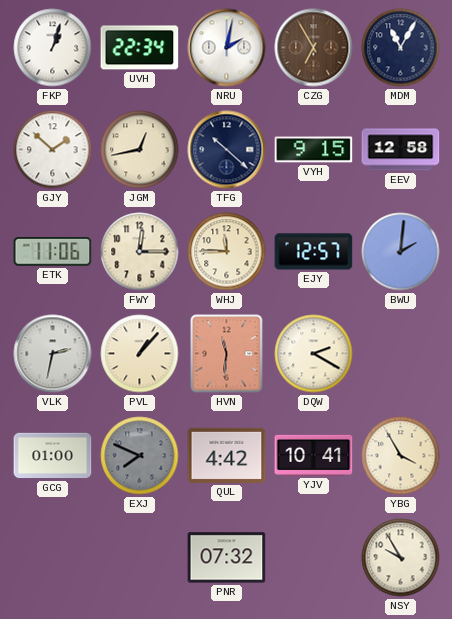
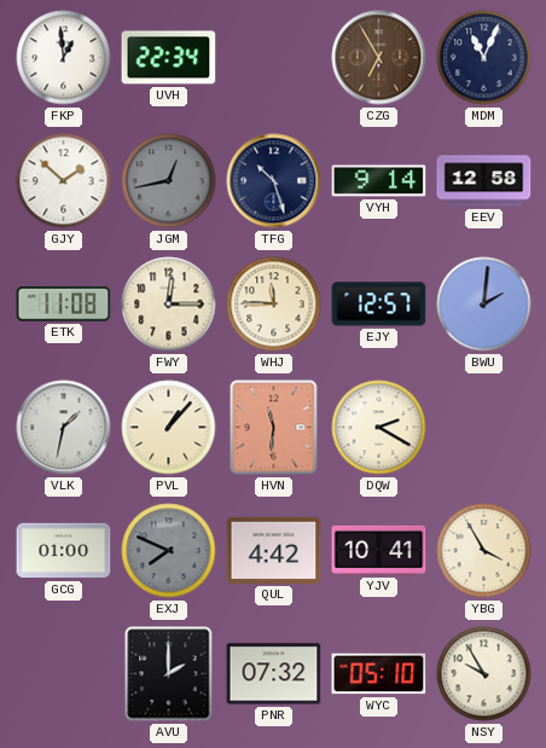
FKP: 1:03 -> 12:59
NRU: 2:02 -> none
MDM: 11:05 -> 11:04
JGM dial: cream -> grey
TFG: 10:22 -> 10:27
VYH: 9:15 -> 9:14
ETK: 11:06 -> 11:08
VLK: 2:32 -> 1:32
AVU: none -> 2:00
WYC: none -> 05:10
